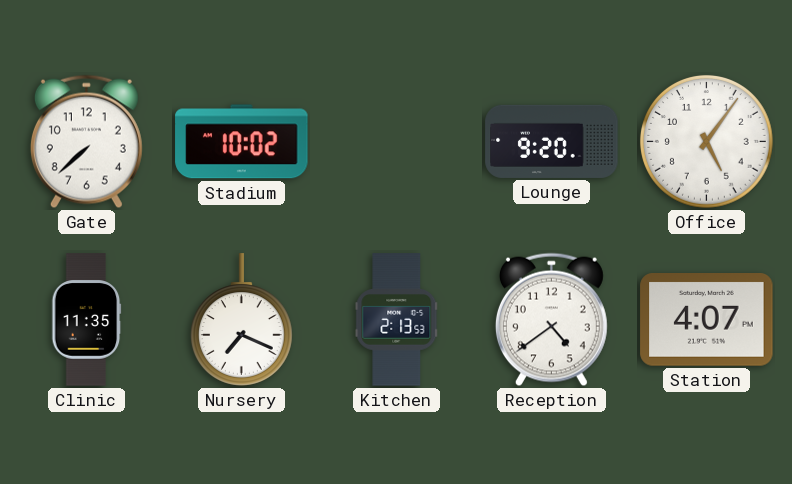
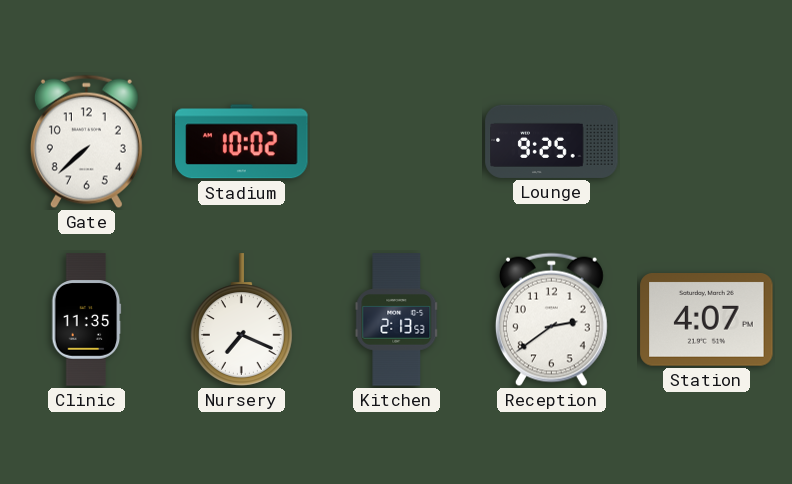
Lounge: 9:20 -> 9:25
Office: 5:06 -> none
Reception: 4:39 -> 2:39
